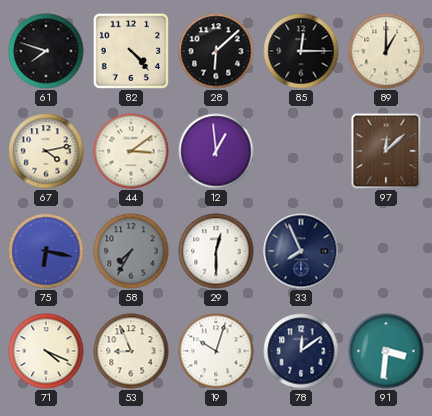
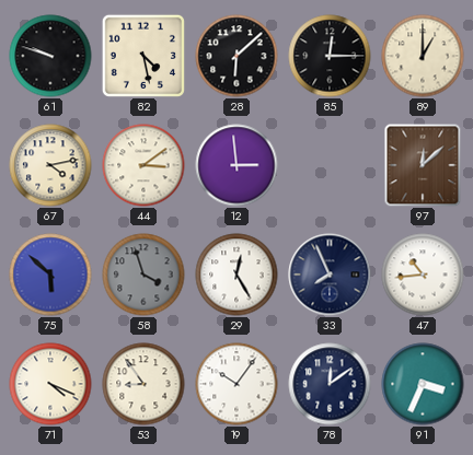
61: 7:48 -> 9:48
82: 4:23 -> 4:28
12: 12:59 -> 2:59
75: 6:17 -> 5:52
58: 7:35 -> 3:57
29: 12:30 -> 12:25
47: none -> 10:44
53: 8:56 -> 8:54
19: 10:03 -> 10:06
91: 3:31 -> 3:34
